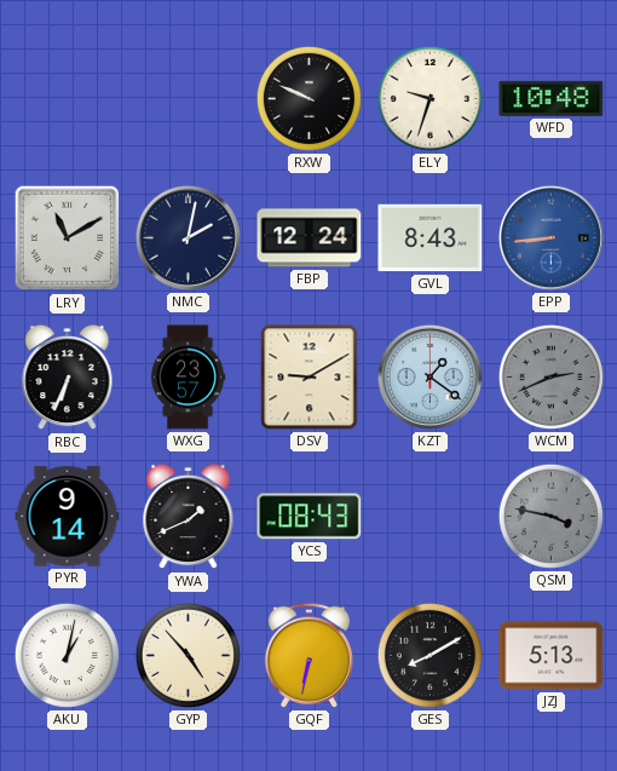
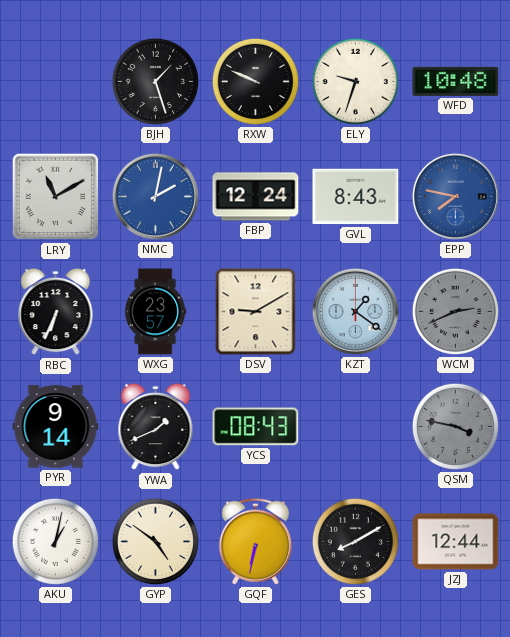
BJH: none -> 1:27
NMC dial: navy -> blue
EPP: 8:44 -> 7:47
GYP: 4:53 -> 4:51
JZJ: 5:13 -> 12:44
